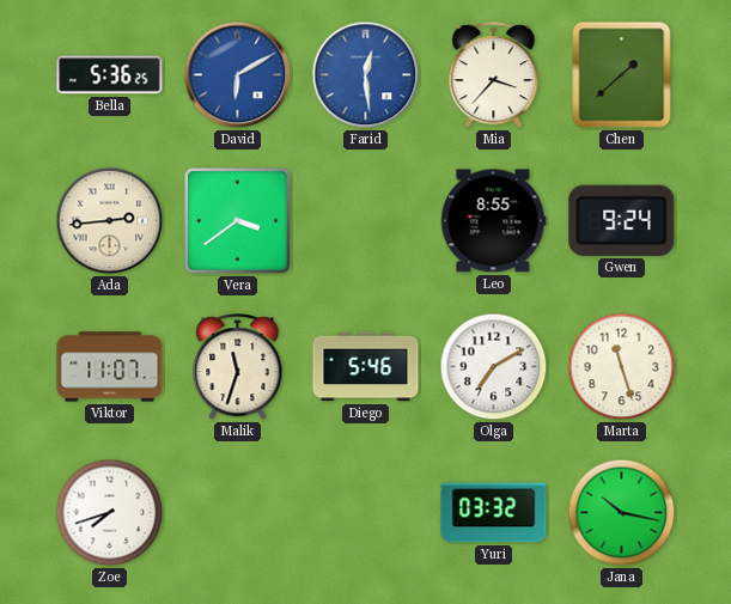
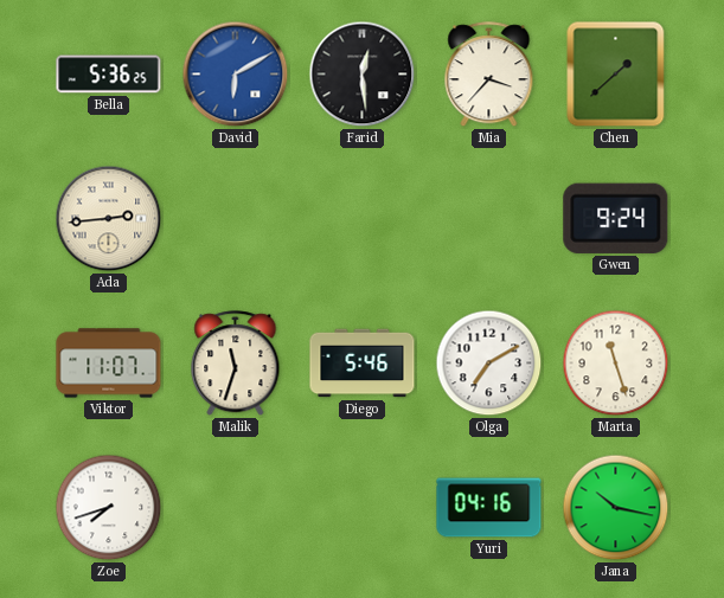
Farid dial: blue -> black
Vera: 3:39 -> none
Leo: 8:55 -> none
Yuri: 03:32 -> 04:16
